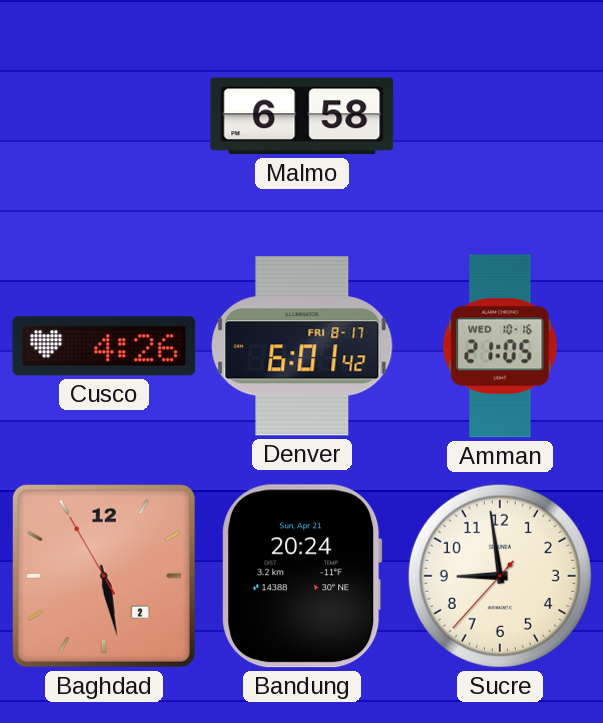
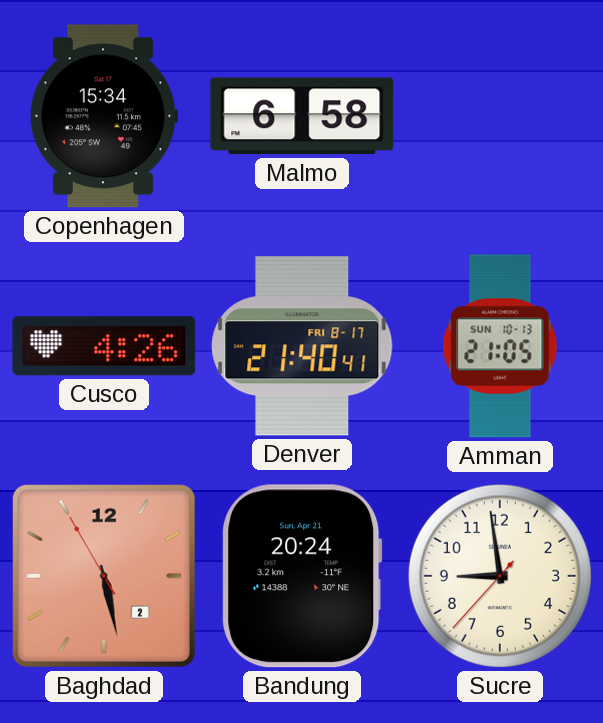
Copenhagen: none -> 15:34
Denver: 6:01 -> 21:40
Amman date: WED 10-16 -> SUN 10-13
